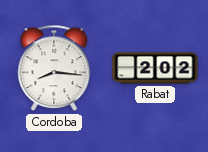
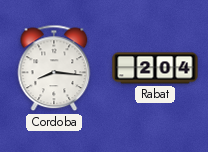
Rabat: 2:02 -> 2:04
